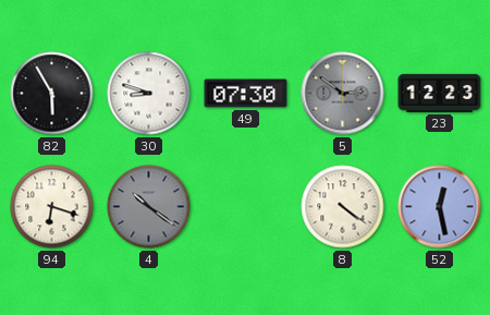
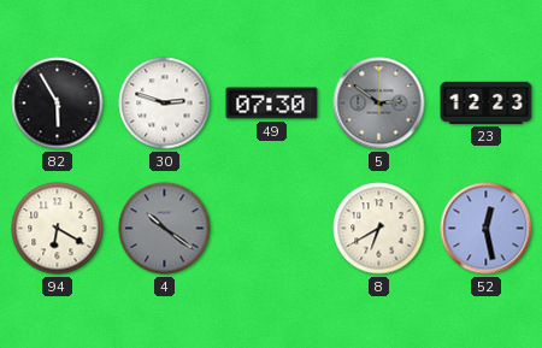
30: 8:48 -> 2:48
94: 6:18 -> 6:20
8: 4:21 -> 6:40
